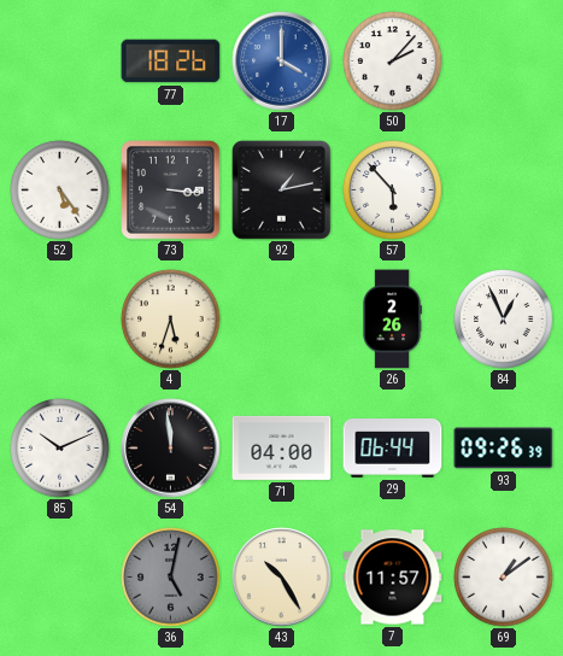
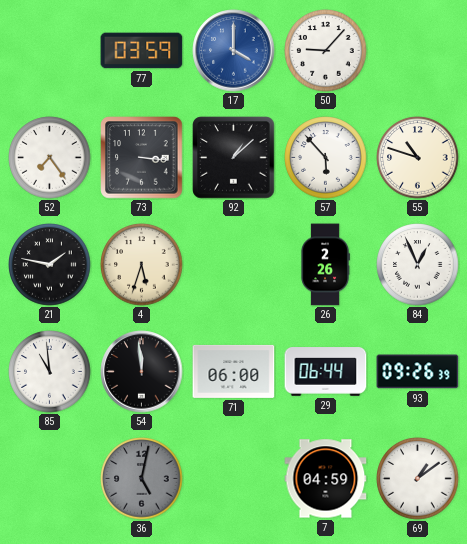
77: 18:26 -> 03:59
50: 2:07 -> 9:07
52: 5:24 -> 7:24
92: 1:13 -> 1:08
55: none -> 10:48
21: none -> 1:47
85: 10:11 -> 10:59
71: 04:00 -> 06:00
43: 10:25 -> none
7: 11:57 -> 04:59
